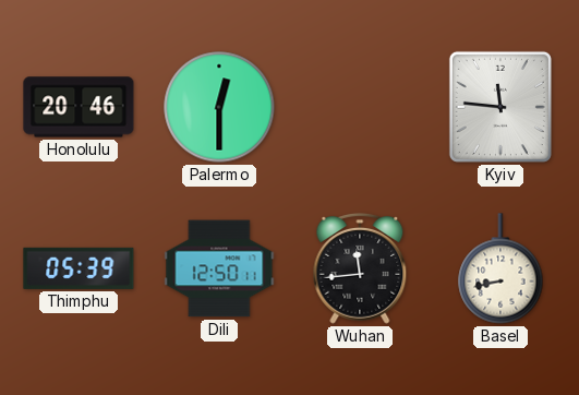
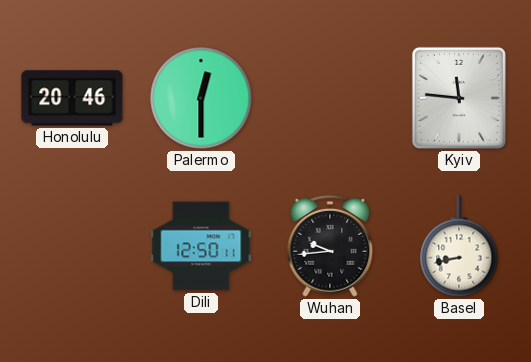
Thimphu: 05:39 -> none
Wuhan: 11:44 -> 9:44
